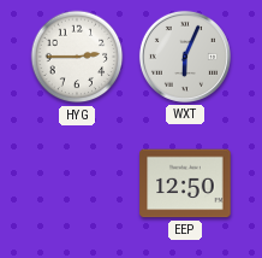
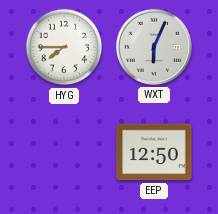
HYG: 2:45 -> 7:45
